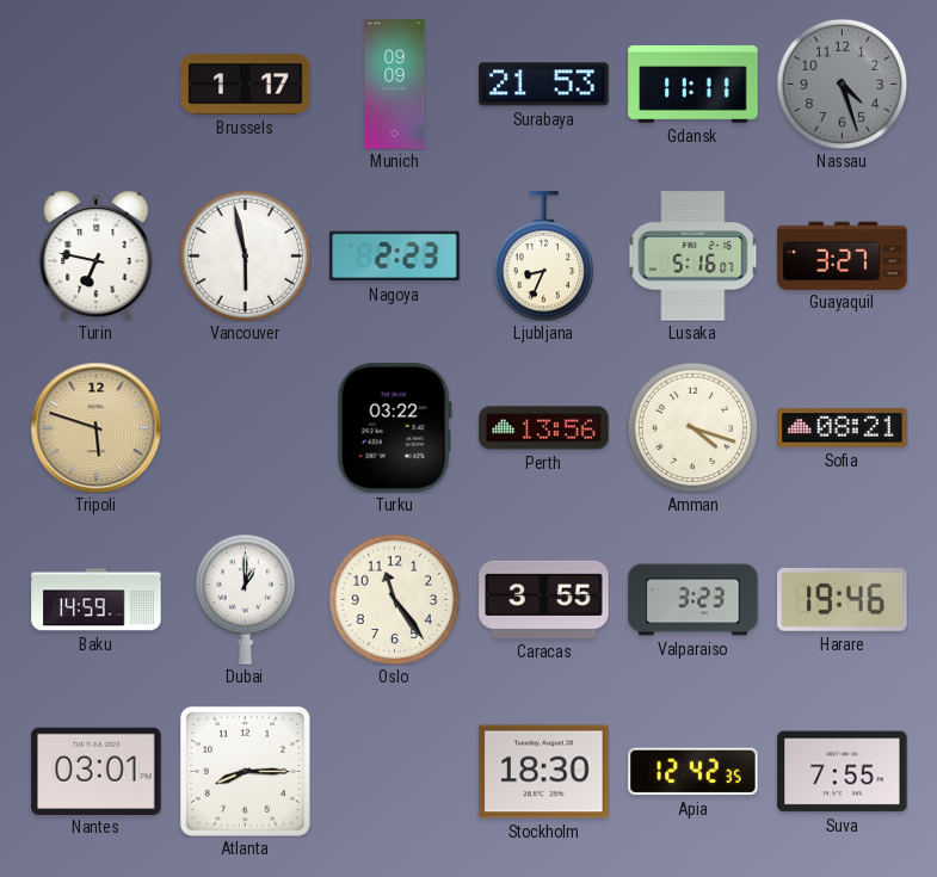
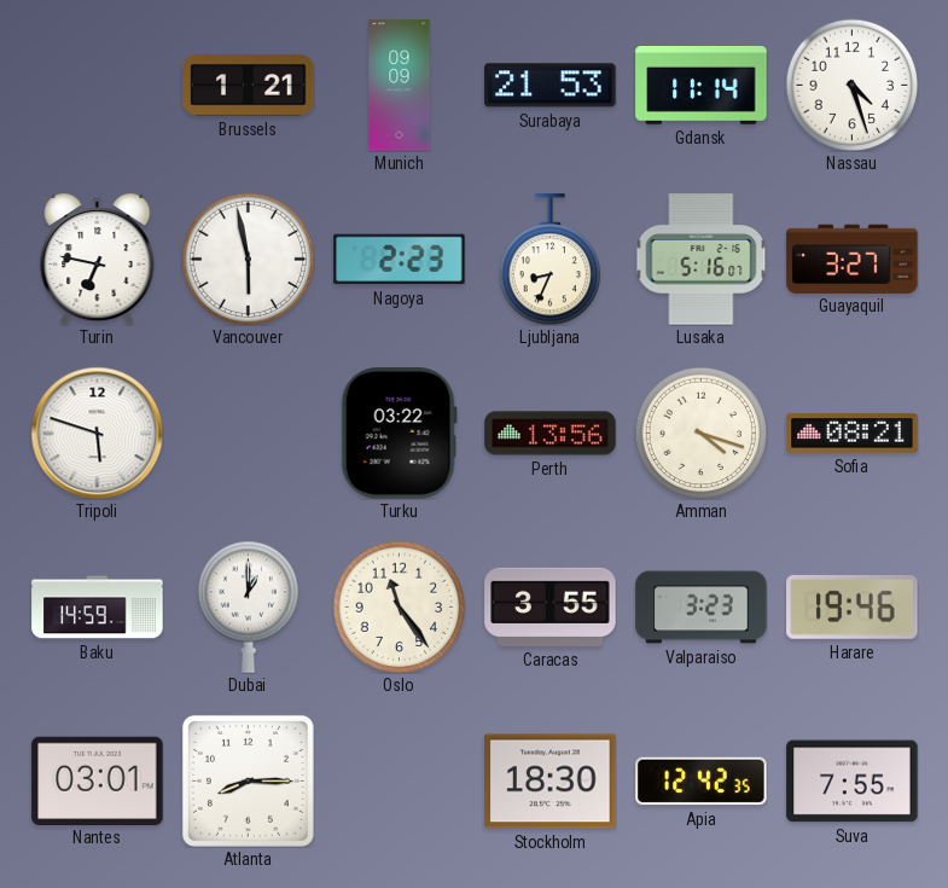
Brussels: 1:17 -> 1:21
Gdansk: 11:11 -> 11:14
Nassau dial: grey -> white
Tripoli dial: champagne -> white
